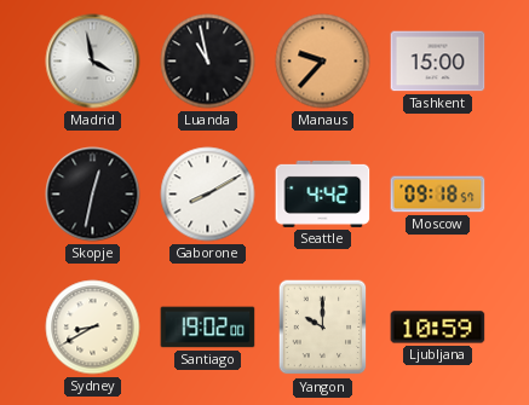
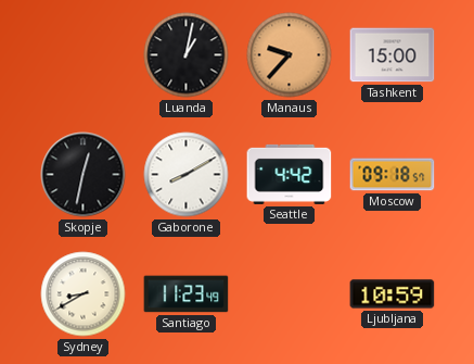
Madrid: 3:58 -> none
Luanda: 10:58 -> 1:02
Santiago: 19:02 -> 11:23
Yangon: 10:00 -> none
